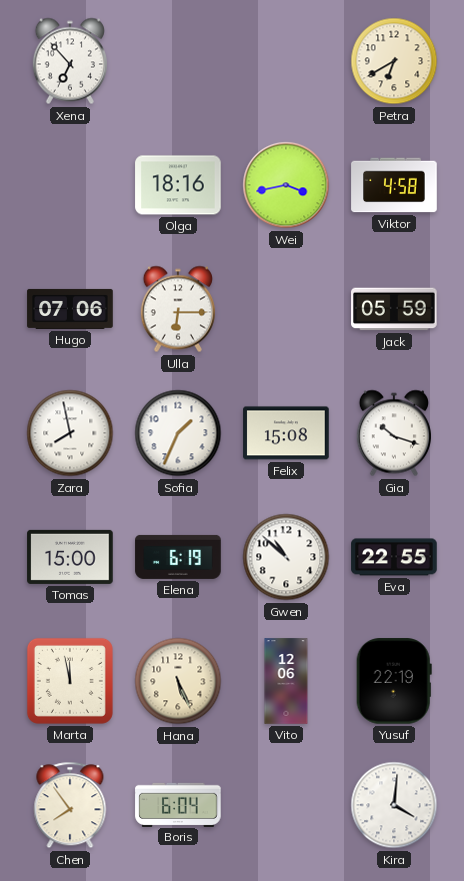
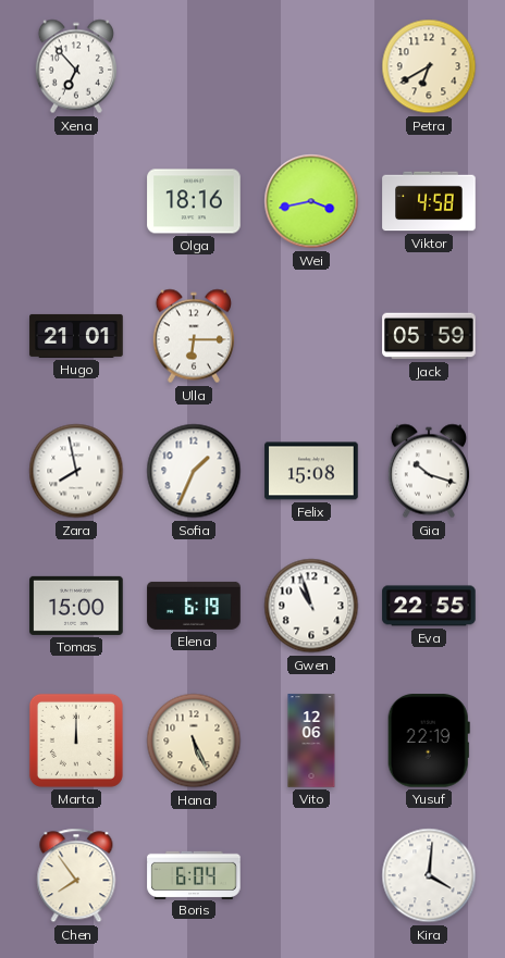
Hugo: 07:06 -> 21:01
Gwen: 10:52 -> 10:57
Marta: 11:58 -> 12:00
